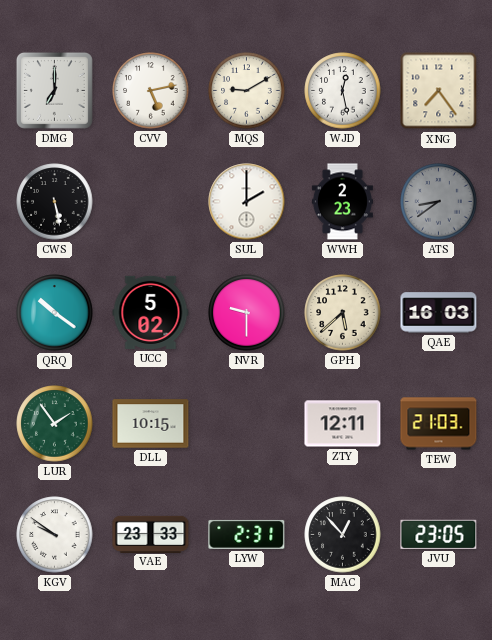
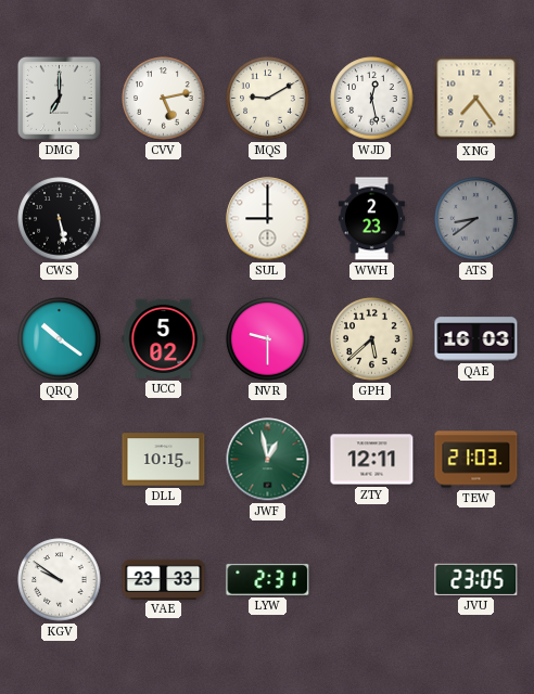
SUL: 2:00 -> 9:00
LUR: 1:54 -> none
JWF: none -> 12:58
MAC: 12:53 -> none
